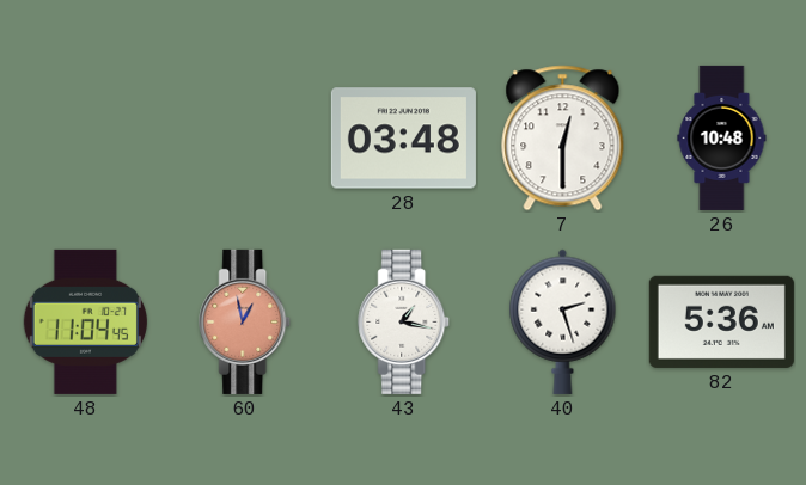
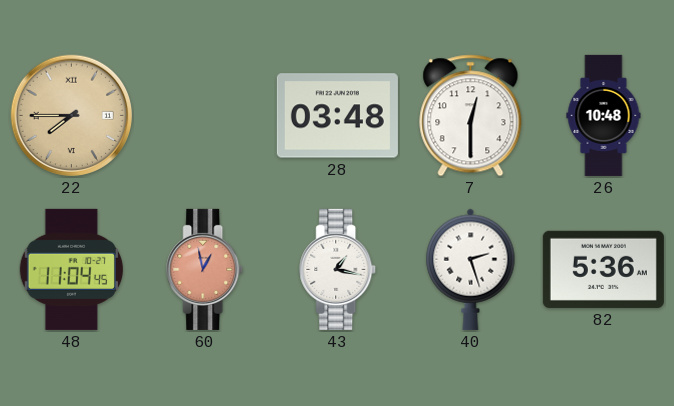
22: none -> 7:45
